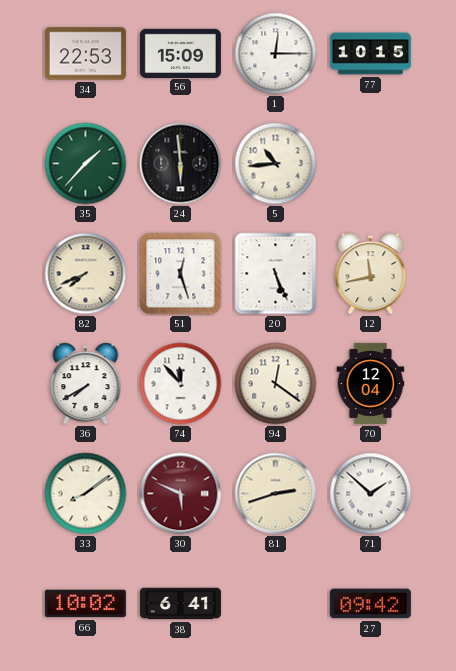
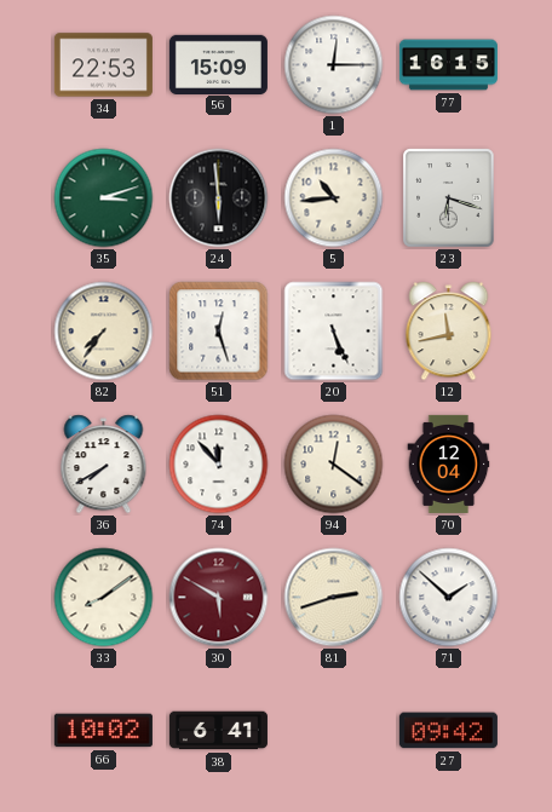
77: 10:15 -> 16:15
35: 1:37 -> 3:12
23: none -> 6:18
82: 7:41 -> 7:36
30: 5:49 -> 5:50
